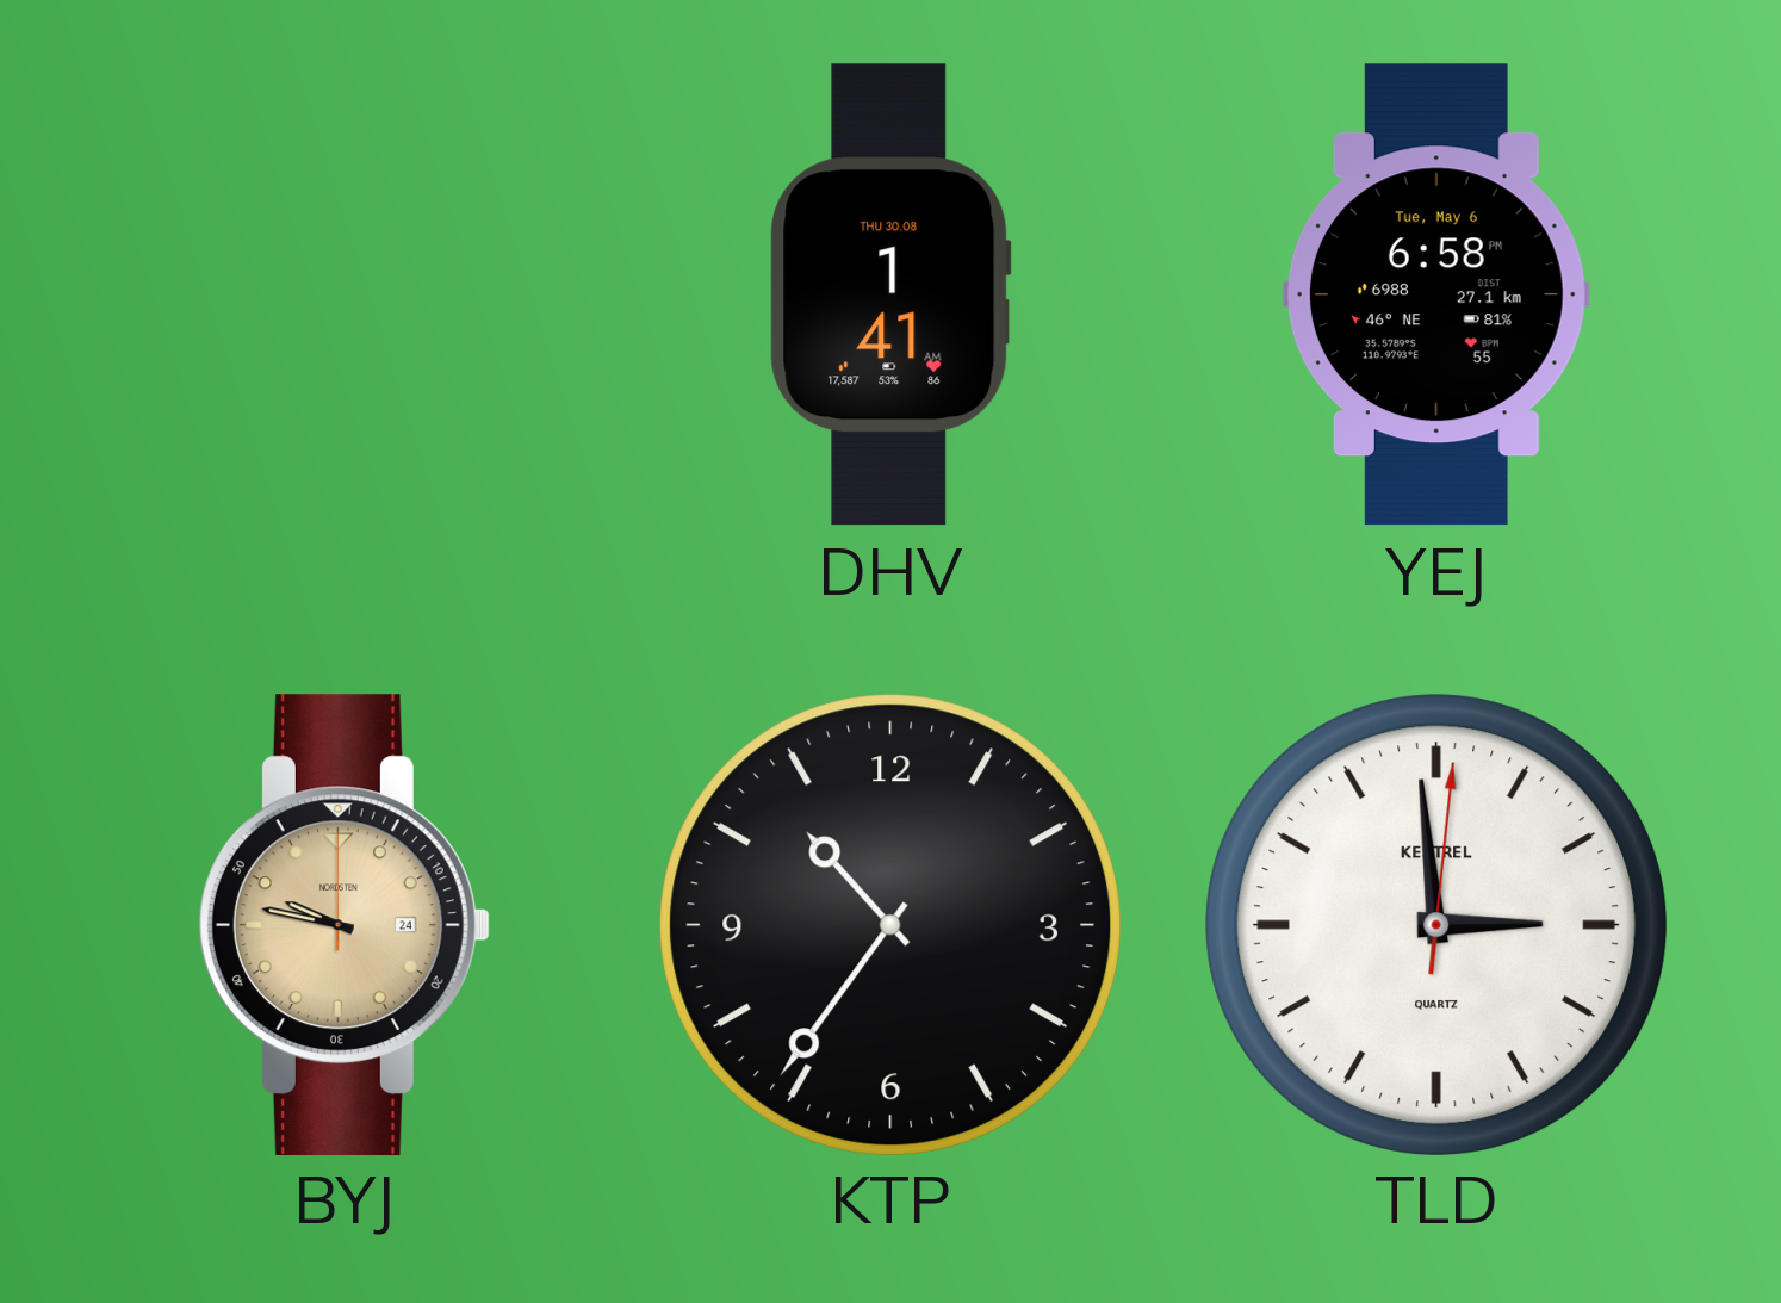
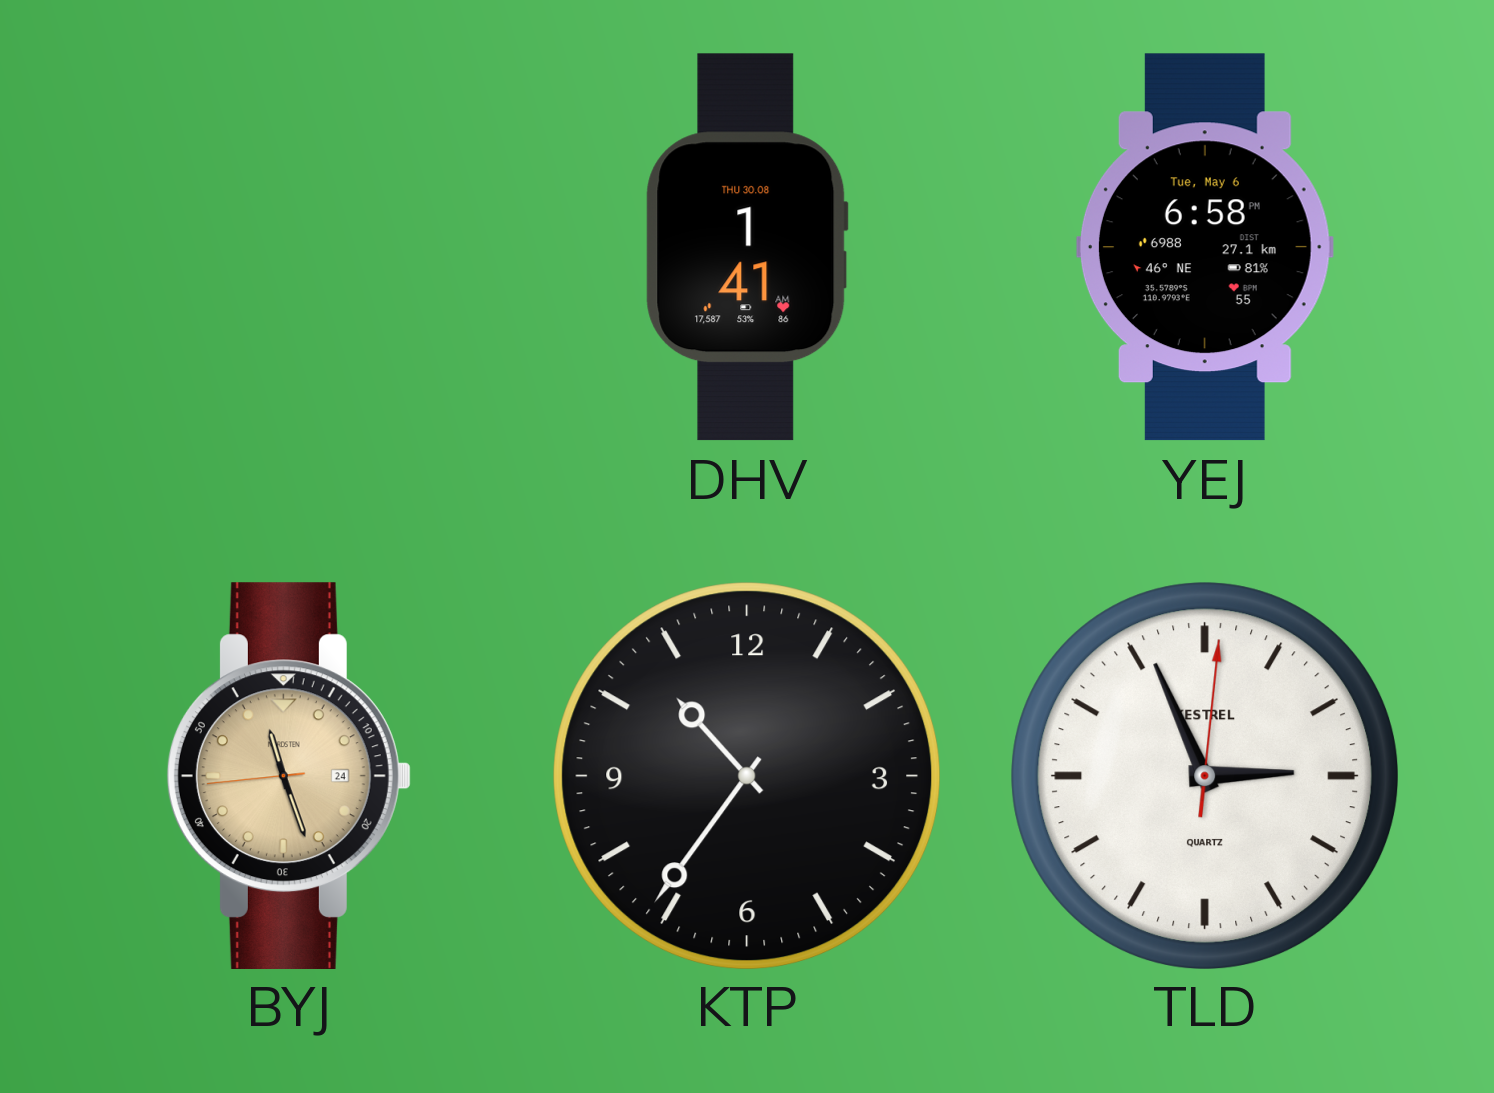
BYJ: 9:47 -> 11:26
TLD: 2:59 -> 2:56
